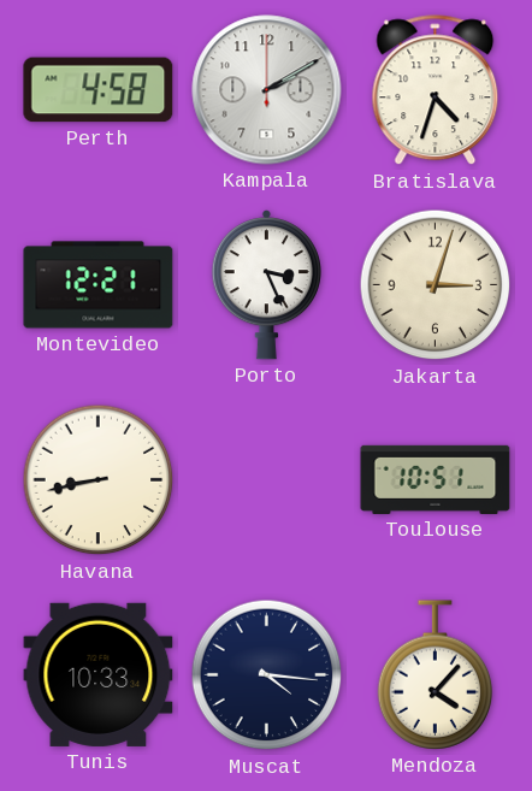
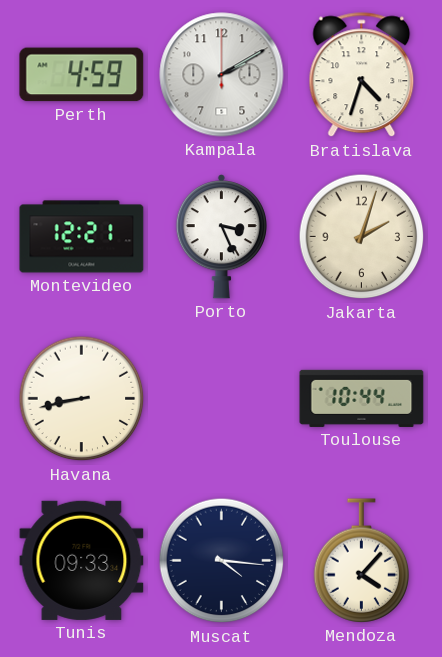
Perth: 4:58 -> 4:59
Jakarta: 3:03 -> 2:03
Toulouse: 10:51 -> 10:44
Tunis: 10:33 -> 09:33
